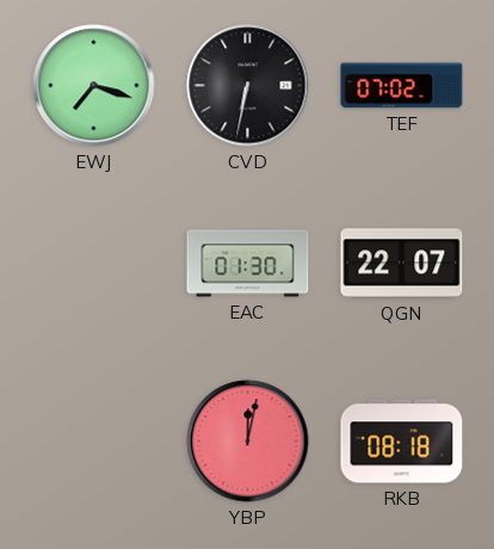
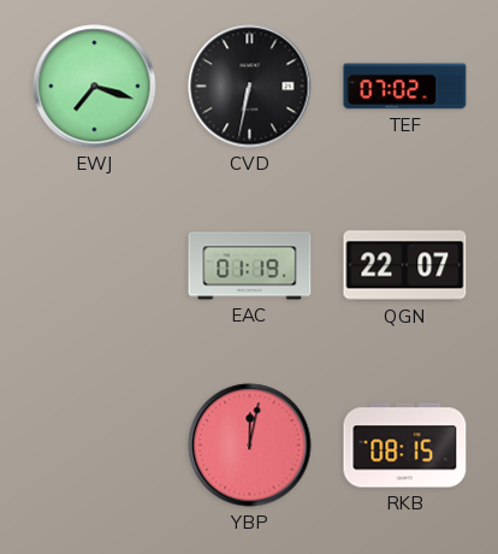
EAC: 01:30 -> 01:19
RKB: 08:18 -> 08:15
